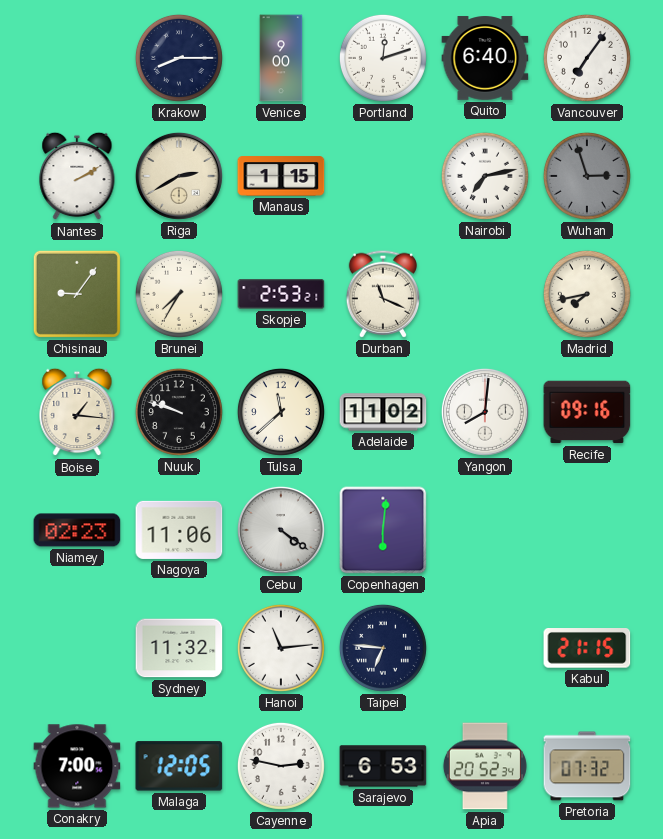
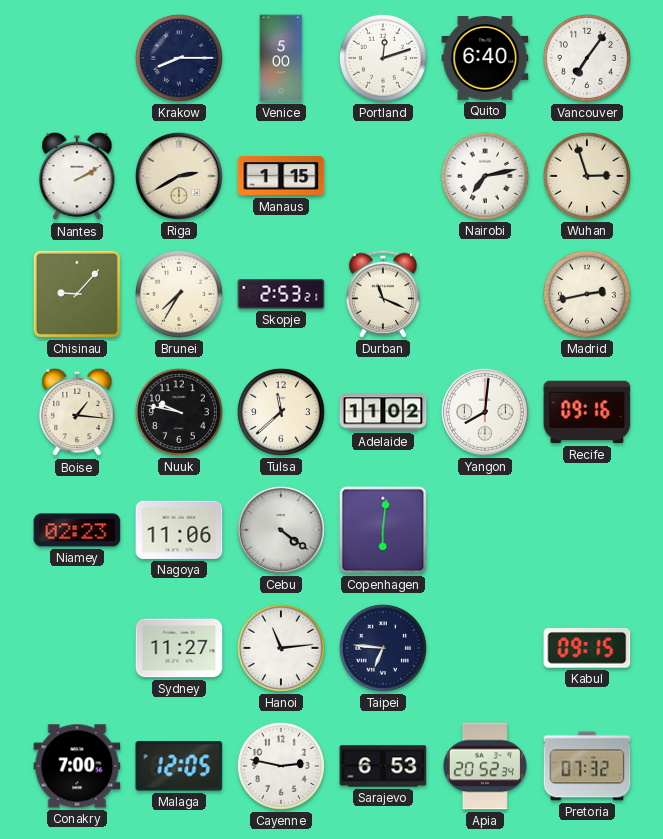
Venice: 9:00 -> 5:00
Wuhan dial: grey -> cream
Chisinau: 9:06 -> 9:07
Madrid: 7:43 -> 2:43
Nuuk: 9:48 -> 9:47
Sydney: 11:32 -> 11:27
Kabul: 21:15 -> 09:15
